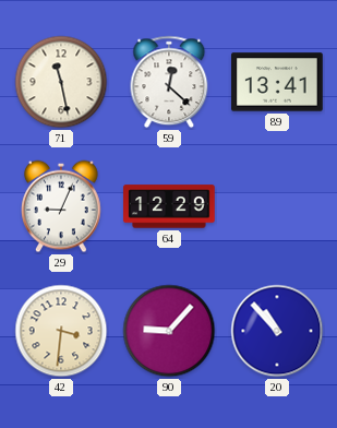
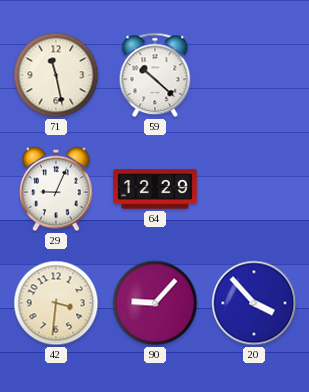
59: 12:22 -> 10:22
89: 13:41 -> none
20: 10:53 -> 3:53
